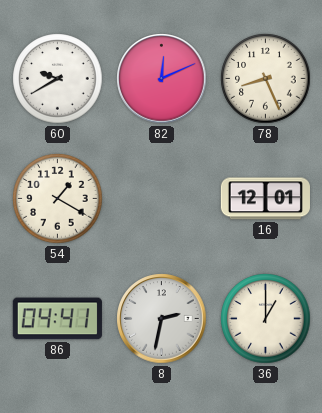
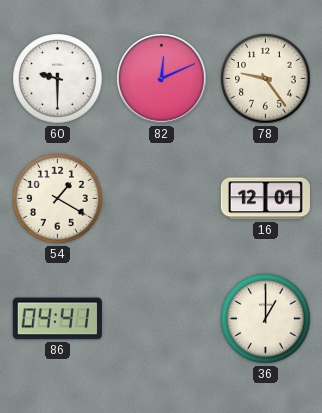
60: 9:40 -> 9:30
78: 8:26 -> 9:24
8: 2:32 -> none
